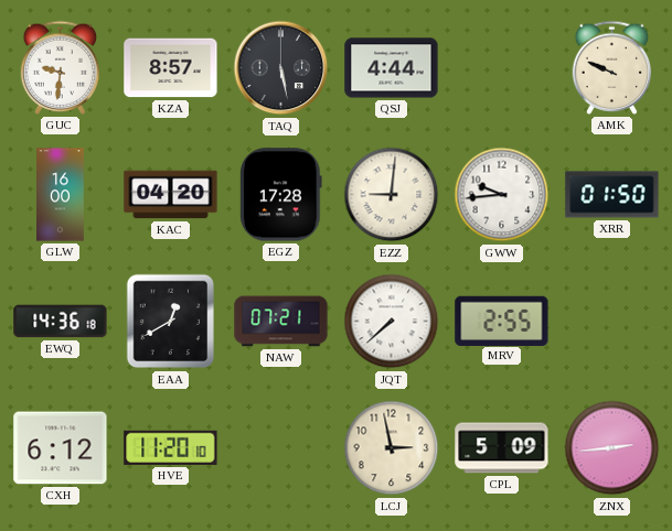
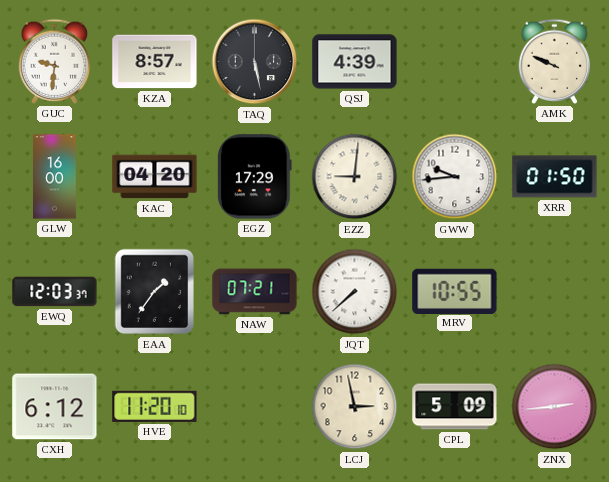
QSJ: 4:44 -> 4:39
EGZ: 17:28 -> 17:29
EWQ: 14:36 -> 12:03
EAA: 12:40 -> 1:36
MRV: 2:55 -> 10:55
